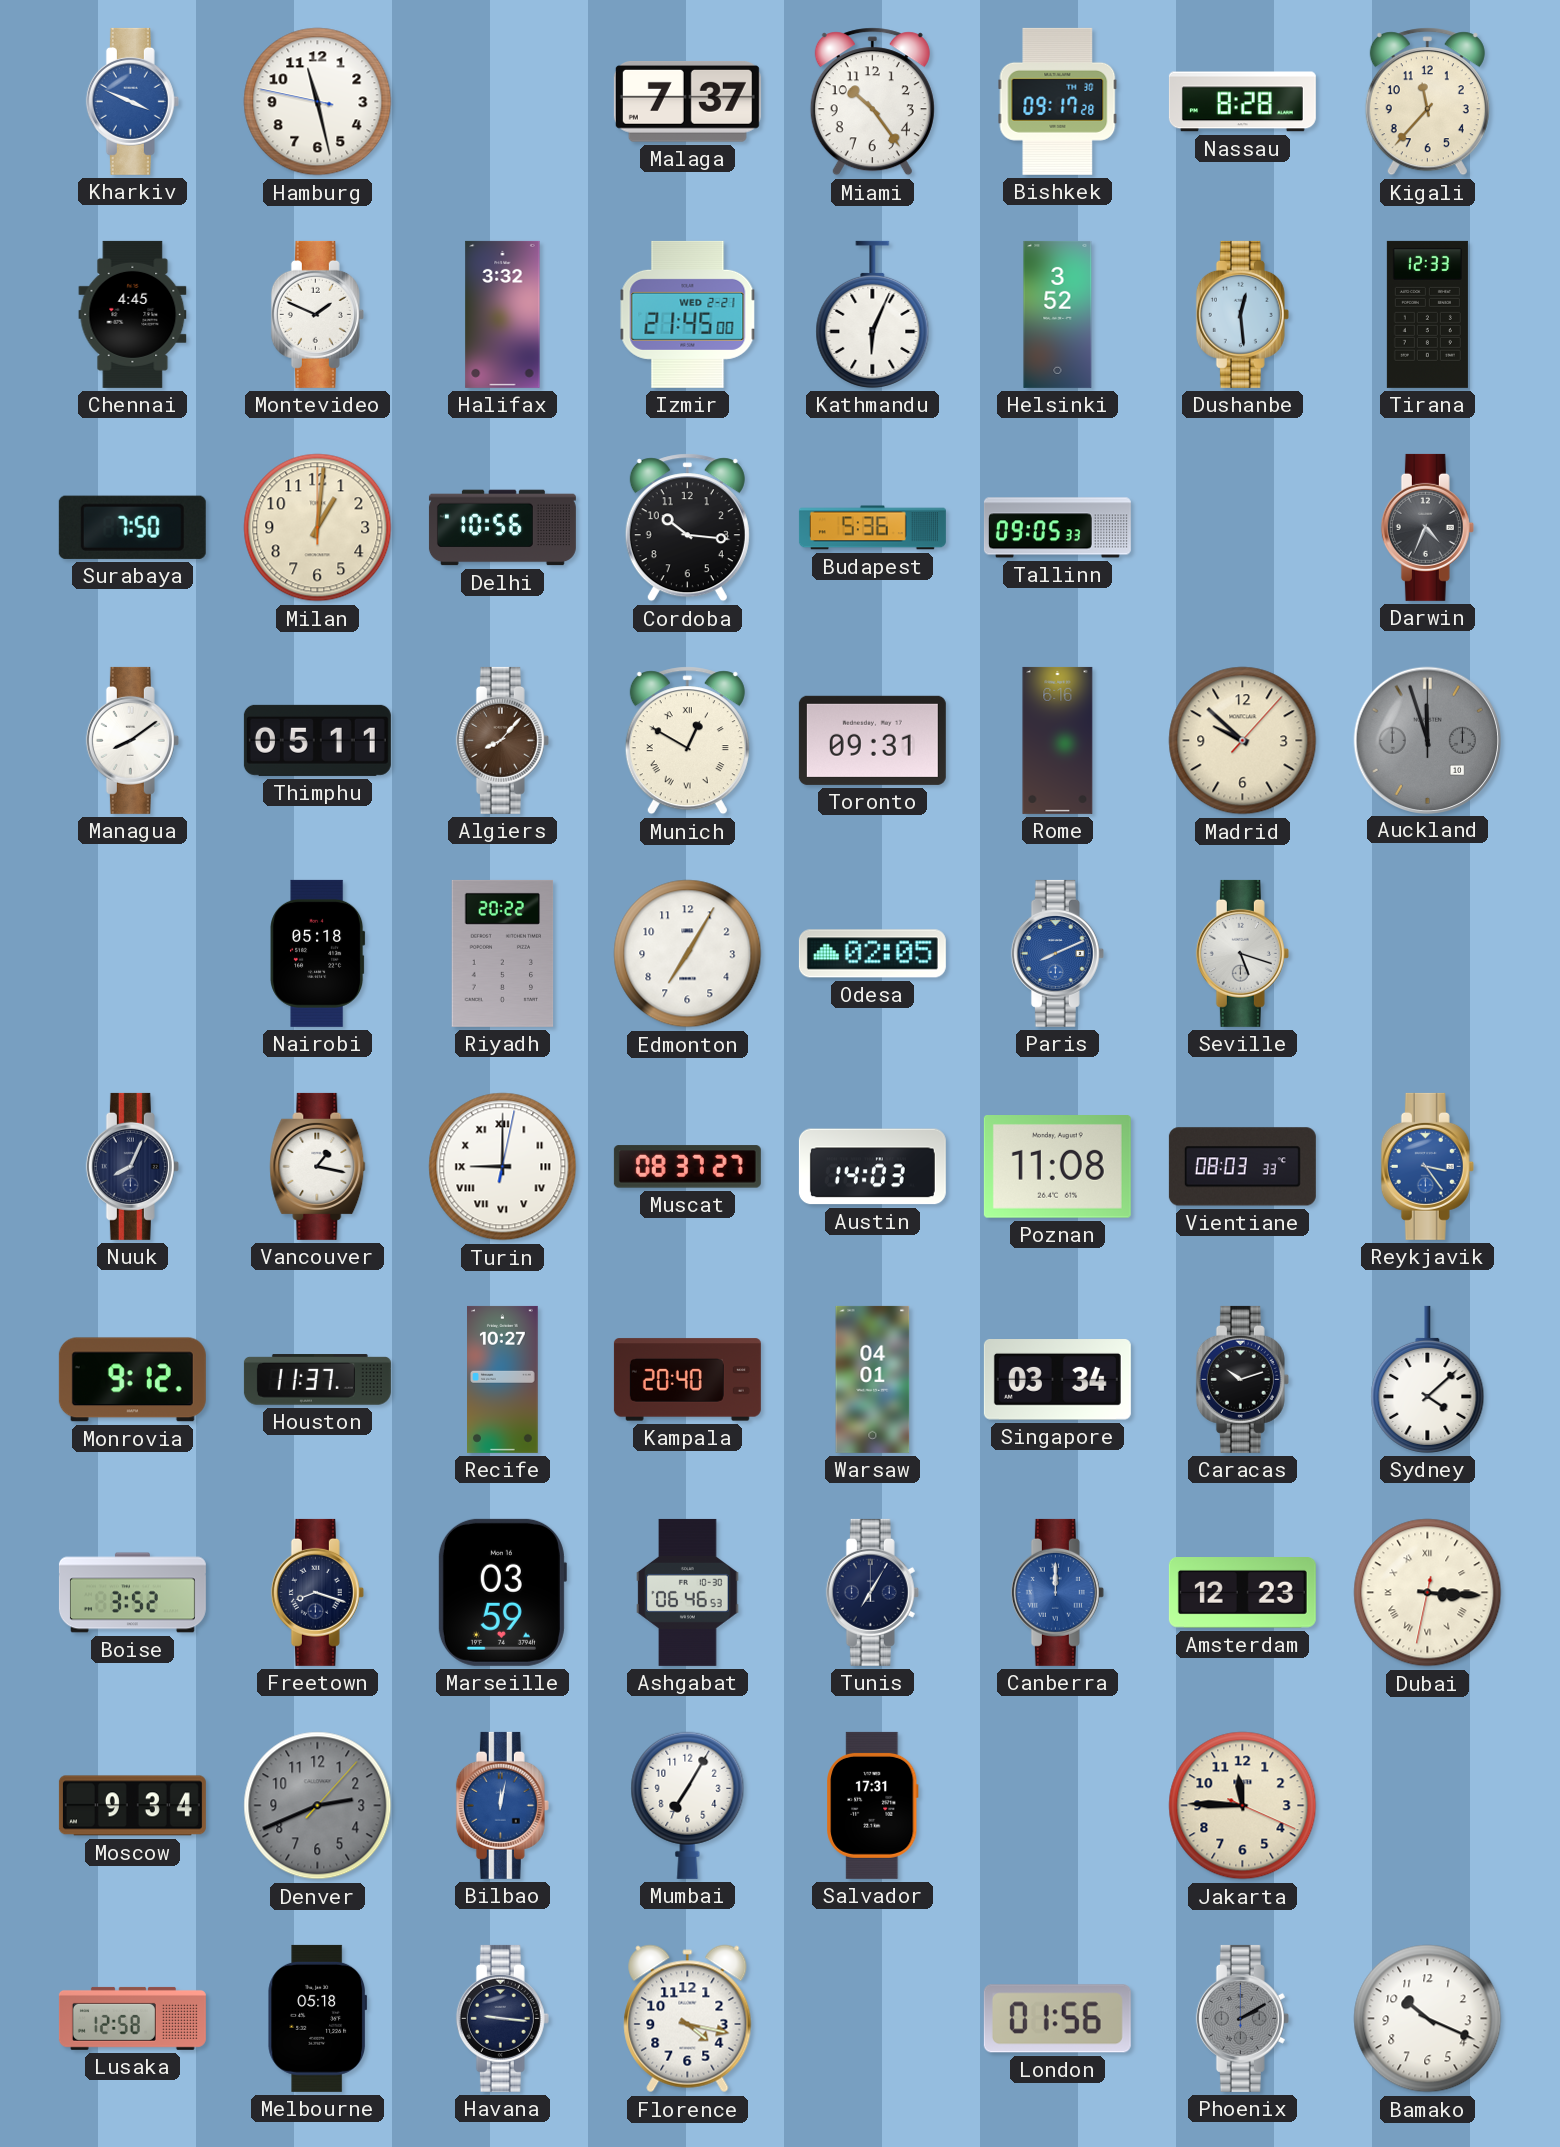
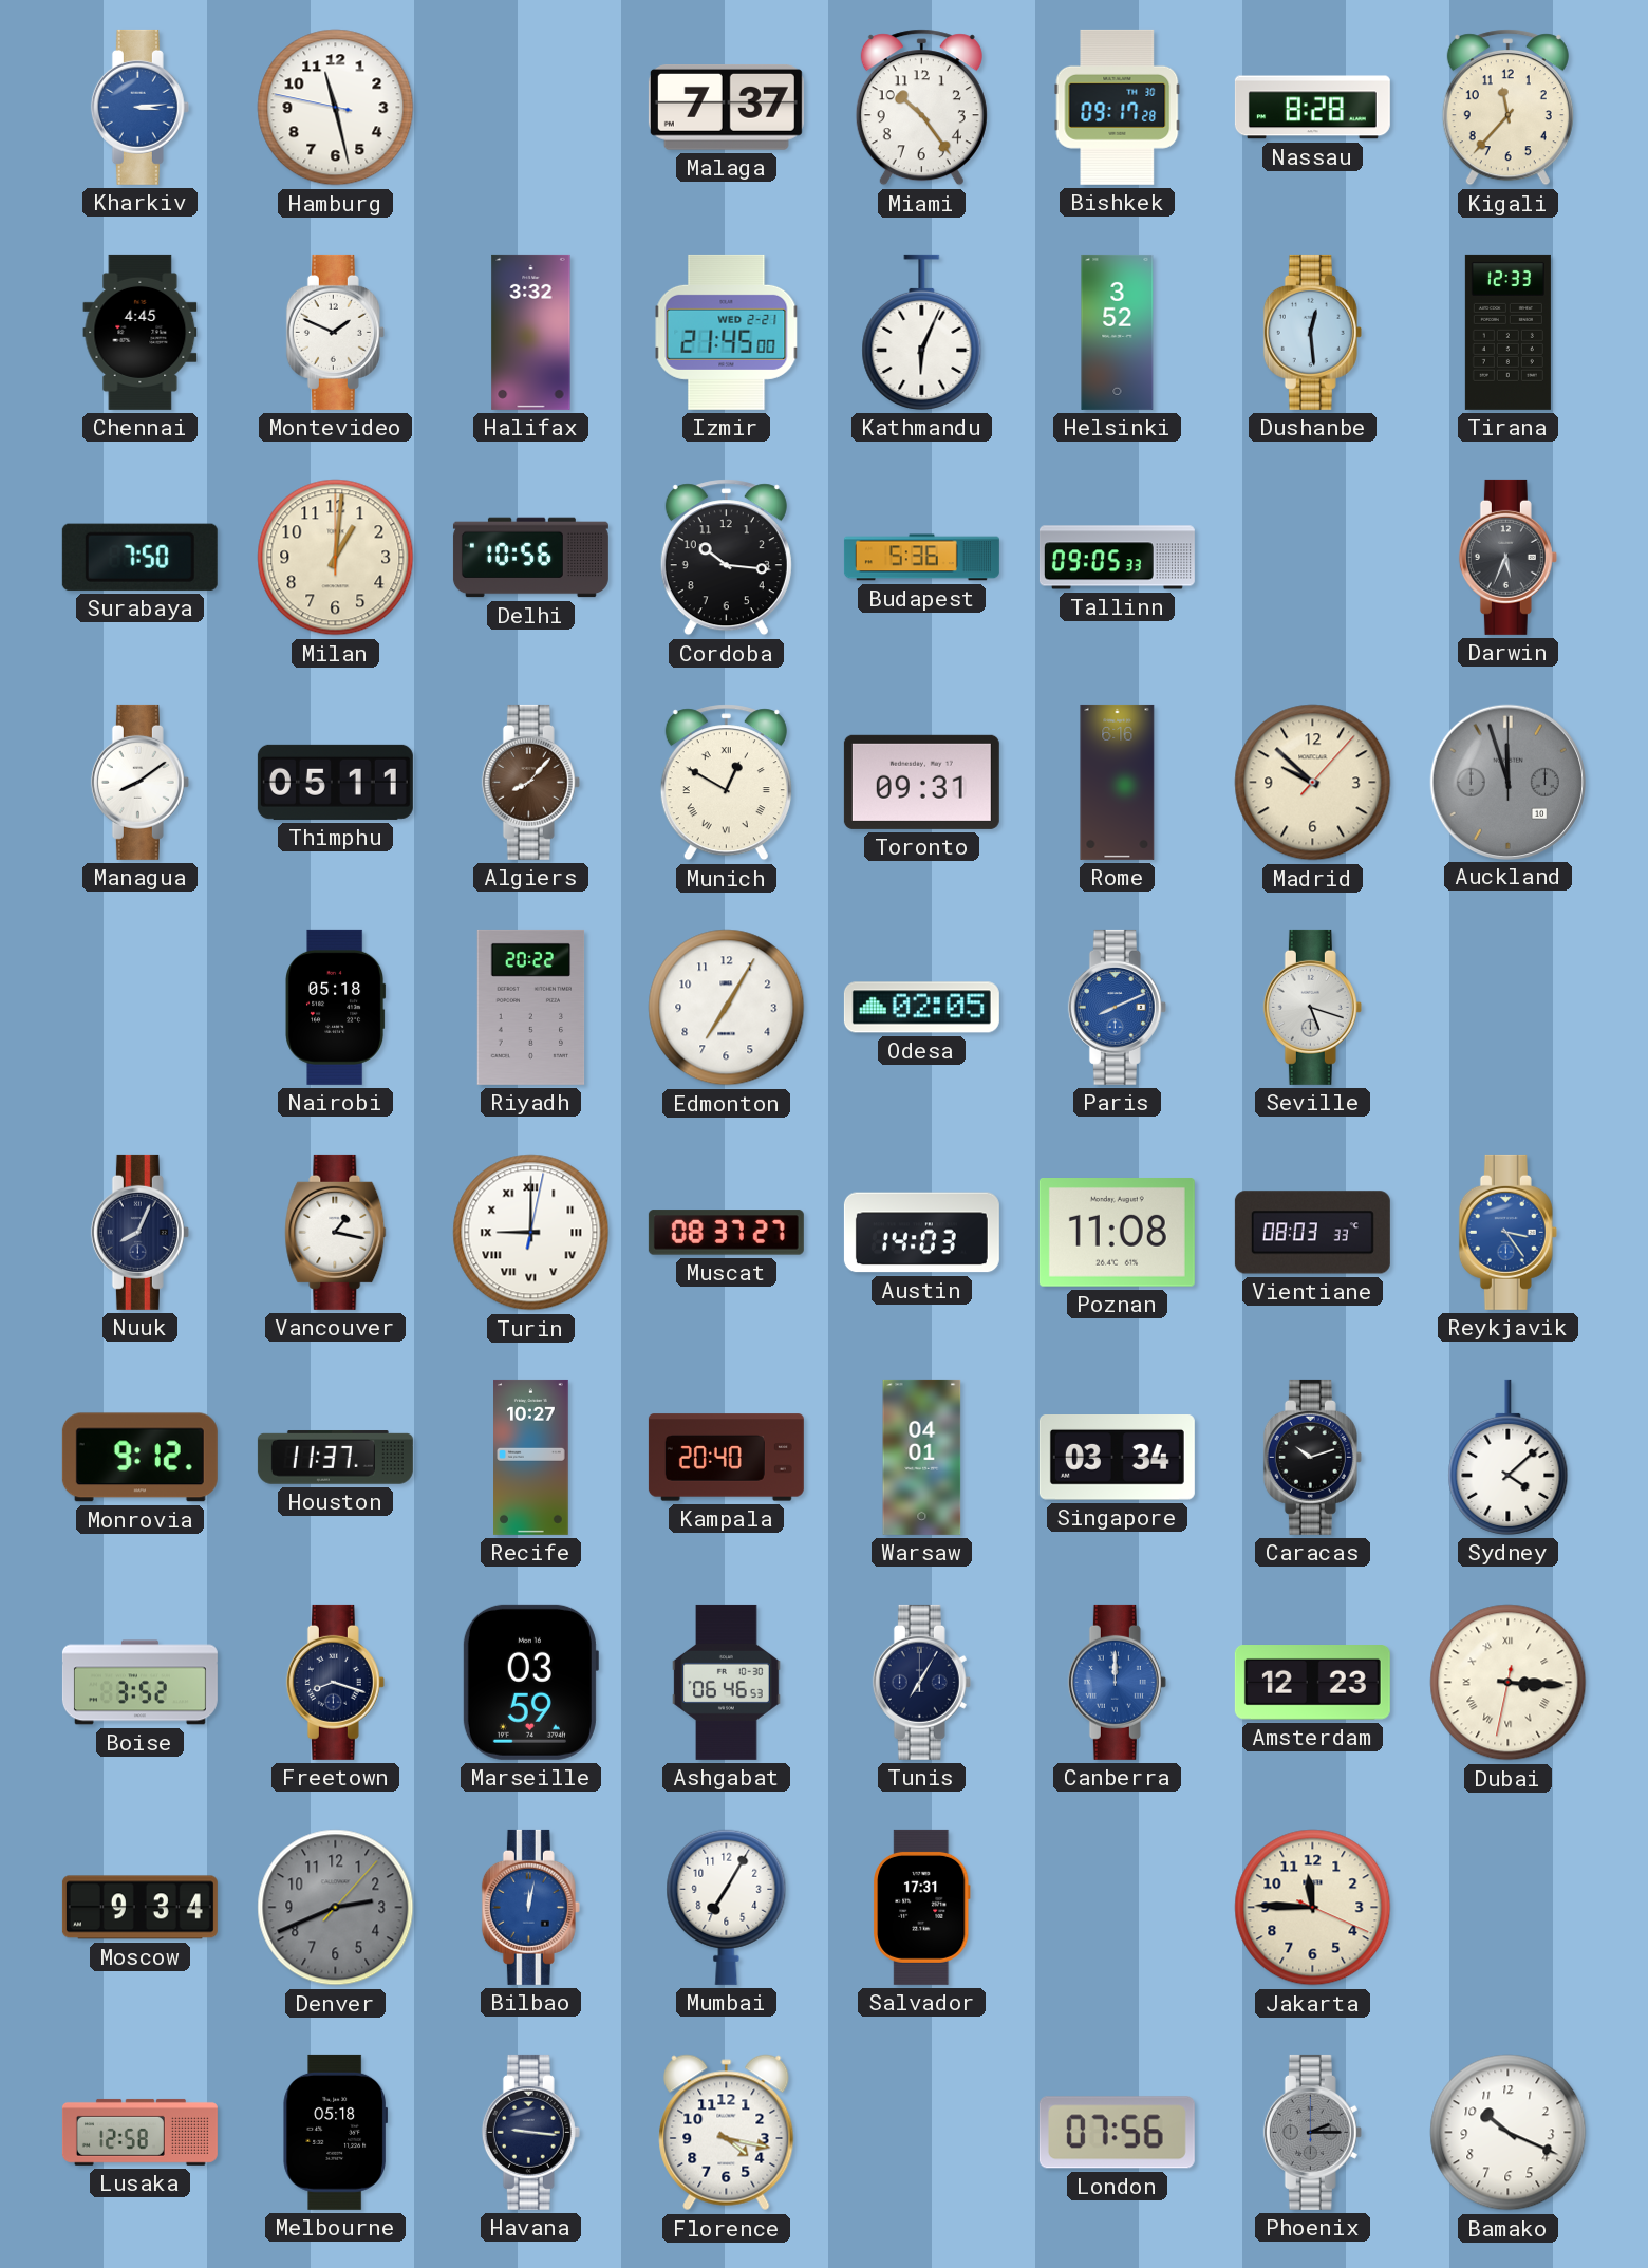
Kharkiv: 3:49 -> 3:14
Darwin: 4:34 -> 5:34
London: 01:56 -> 07:56
Phoenix: 2:10 -> 2:15
